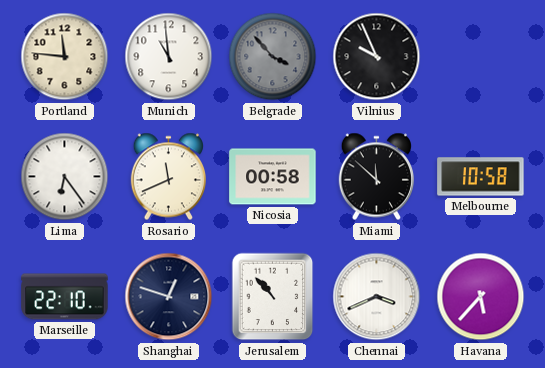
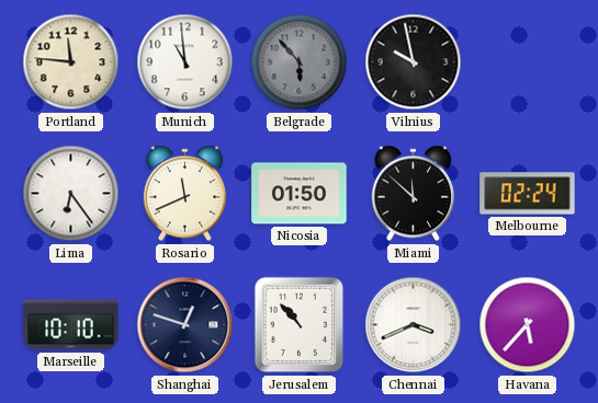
Belgrade: 3:53 -> 5:53
Vilnius: 9:56 -> 9:58
Nicosia: 00:58 -> 01:50
Melbourne: 10:58 -> 02:24
Marseille: 22:10 -> 10:10
